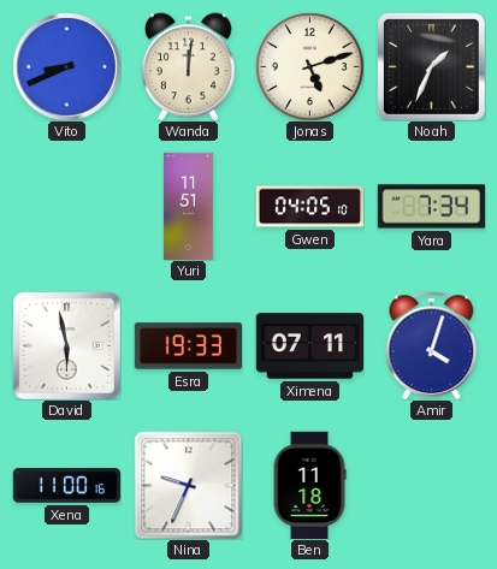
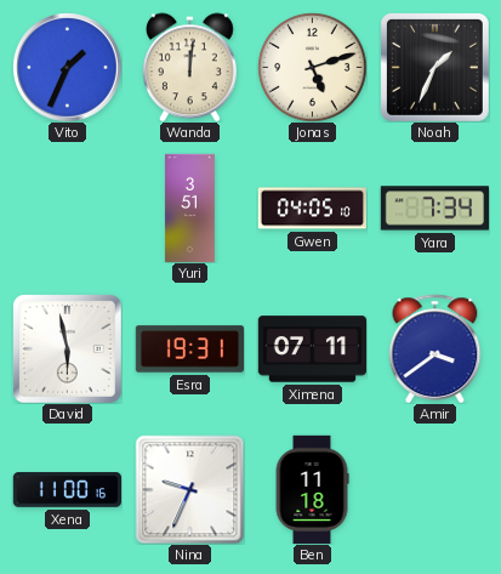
Vito: 8:41 -> 1:34
Yuri: 11:51 -> 3:51
Esra: 19:33 -> 19:31
Amir: 4:03 -> 3:39
